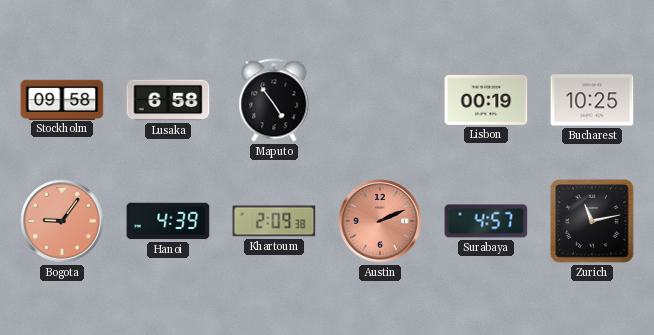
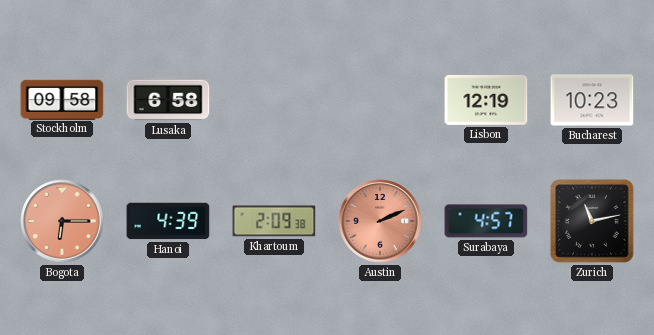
Maputo: 4:54 -> none
Lisbon: 00:19 -> 12:19
Bucharest: 10:25 -> 10:23
Bogota: 9:06 -> 6:15
